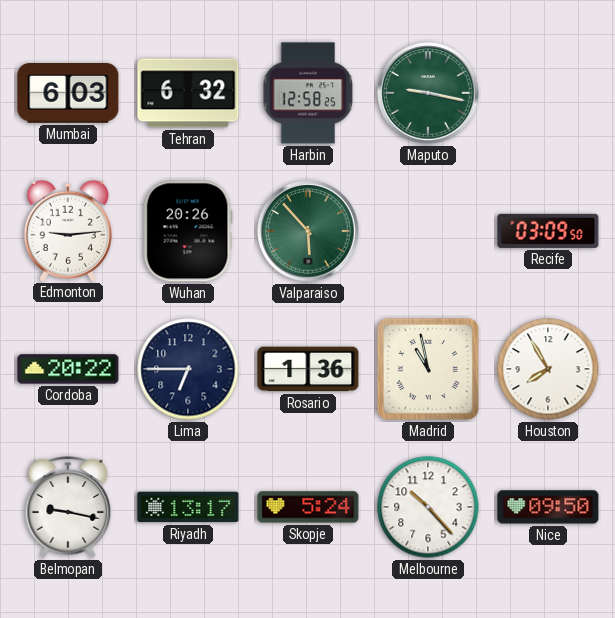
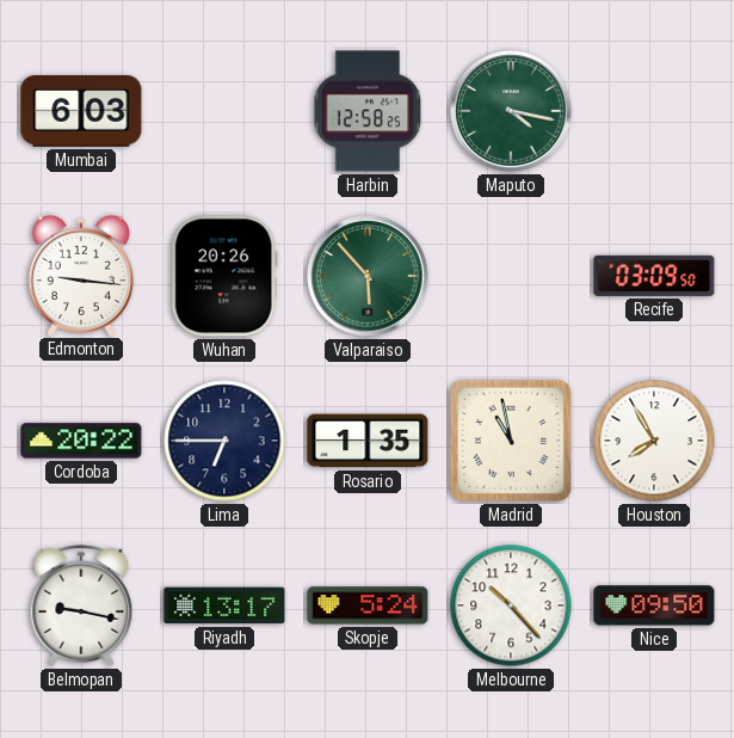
Tehran: 6:32 -> none
Maputo: 9:17 -> 4:17
Edmonton: 9:14 -> 9:16
Rosario: 1:36 -> 1:35
